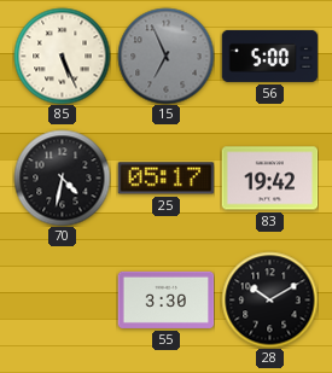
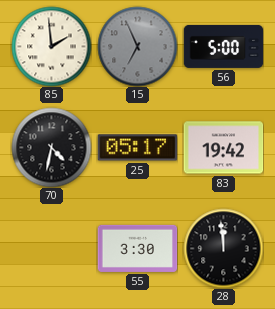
85: 5:26 -> 1:59
28: 10:10 -> 11:59
